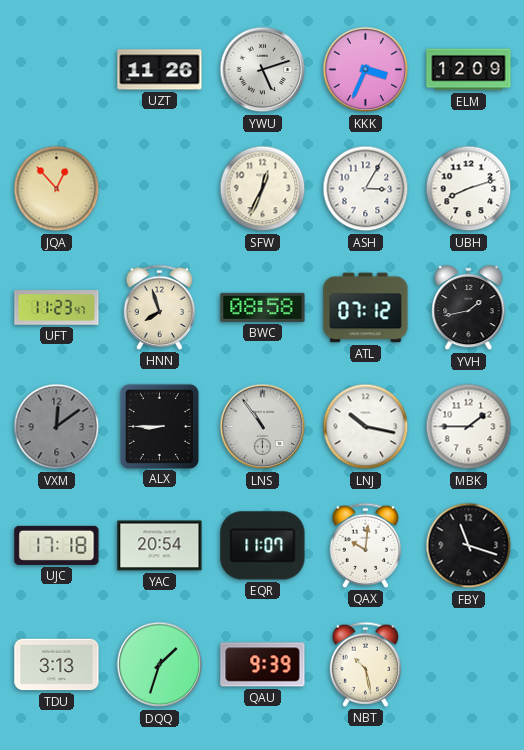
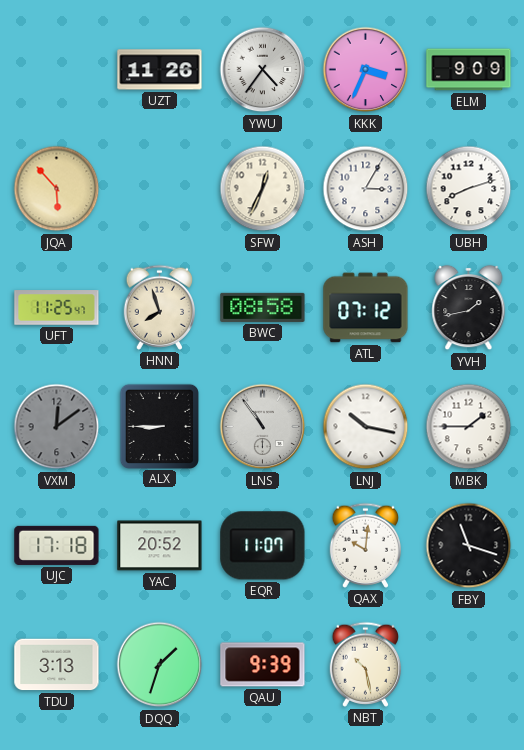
YWU: 5:12 -> 4:36
ELM: 12:09 -> 9:09
JQA: 12:53 -> 5:53
UFT: 11:23 -> 11:25
YAC: 20:54 -> 20:52
